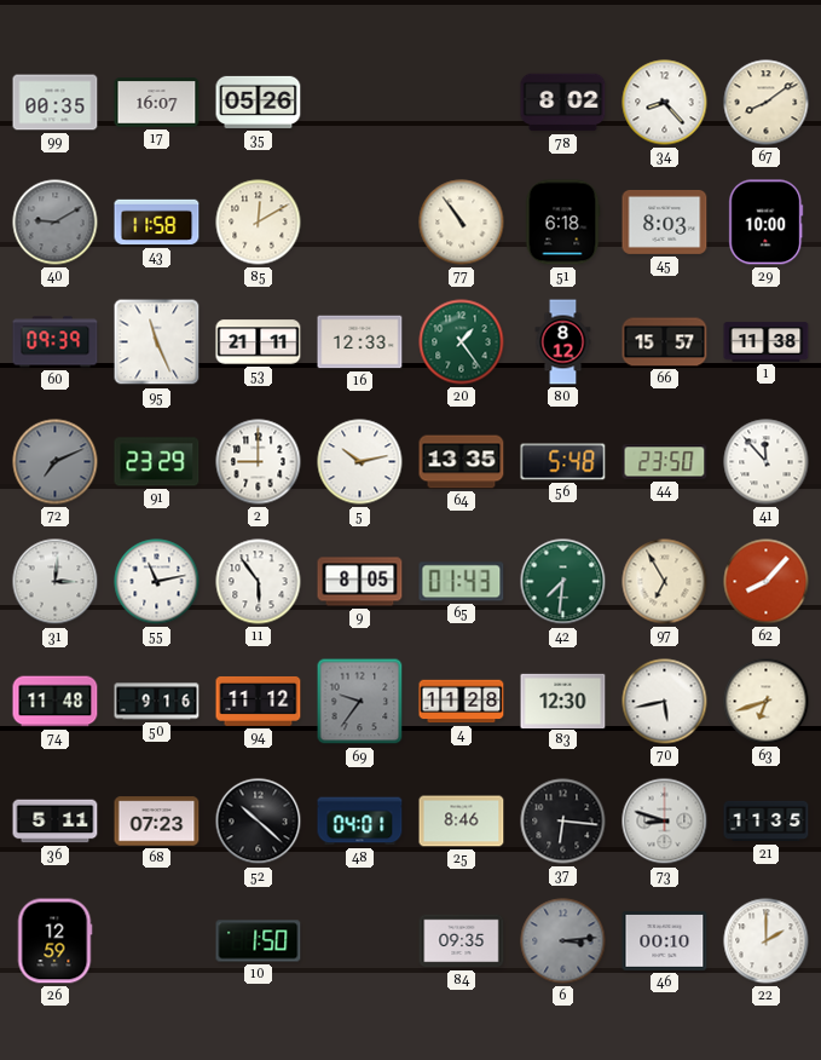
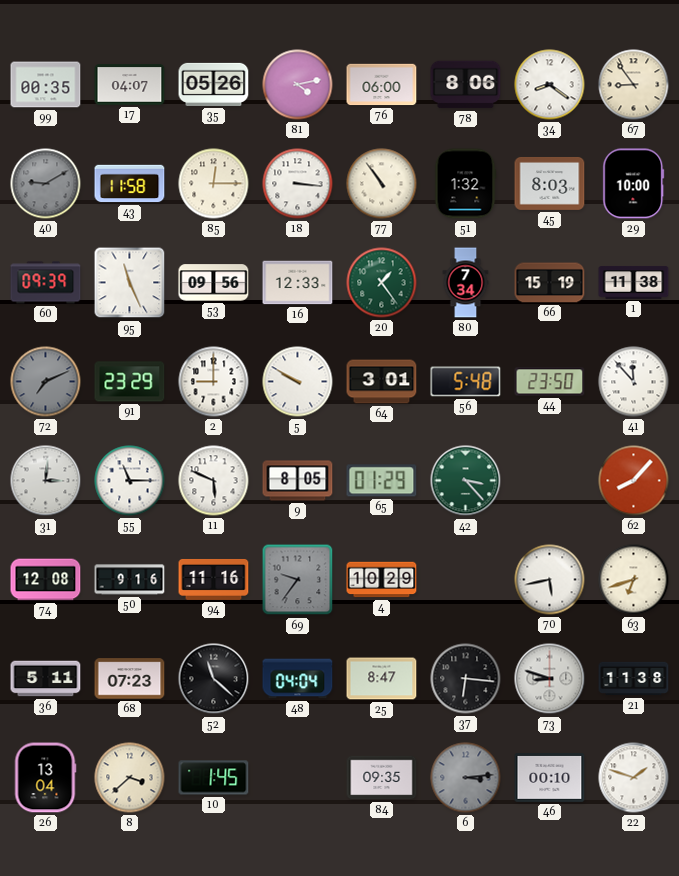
17: 16:07 -> 04:07
81: none -> 4:13
76: none -> 06:00
78: 8:02 -> 8:06
34: 8:23 -> 8:21
67: 8:09 -> 8:54
85: 12:10 -> 12:15
18: none -> 3:16
51: 6:18 -> 1:32
53: 21:11 -> 09:56
80: 8:12 -> 7:34
66: 15:57 -> 15:19
5: 10:13 -> 9:50
64: 13:35 -> 3:01
55: 11:13 -> 11:15
11: 5:54 -> 5:49
65: 01:43 -> 01:29
42: 7:31 -> 3:23
97: 6:55 -> none
74: 11:48 -> 12:08
94: 11:12 -> 11:16
4: 11:28 -> 10:29
83: 12:30 -> none
52: 10:22 -> 11:22
48: 04:01 -> 04:04
25: 8:46 -> 8:47
21: 11:35 -> 11:38
26: 12:59 -> 13:04
8: none -> 3:38
10: 1:50 -> 1:45
22: 2:00 -> 1:48
